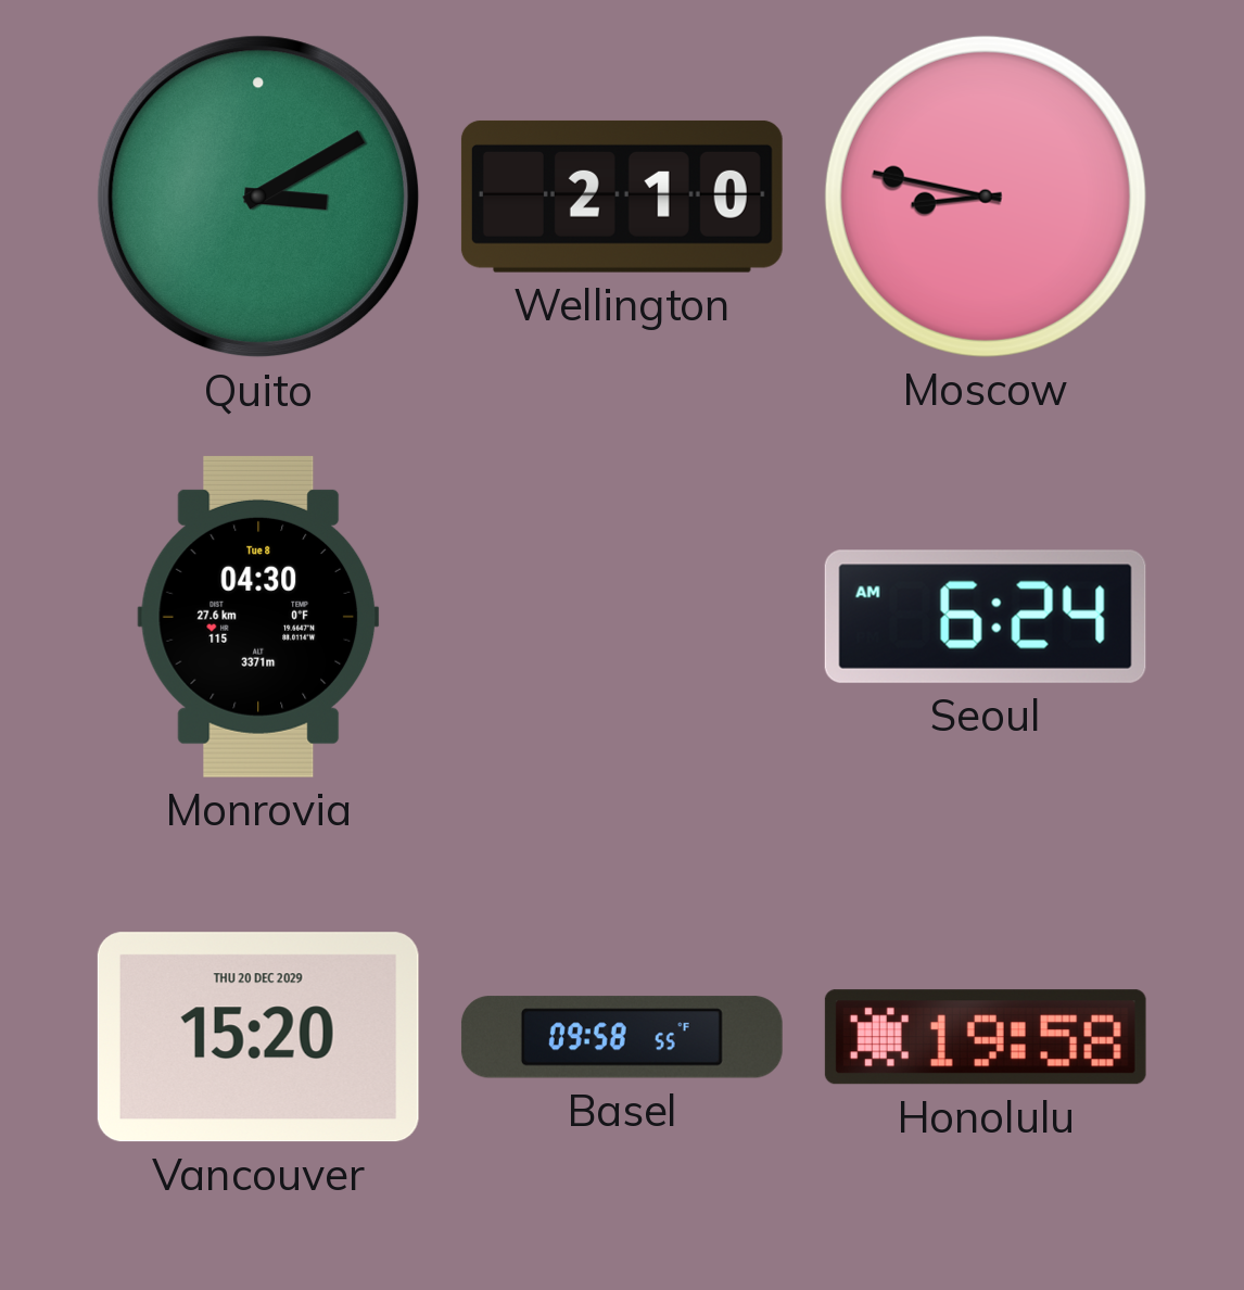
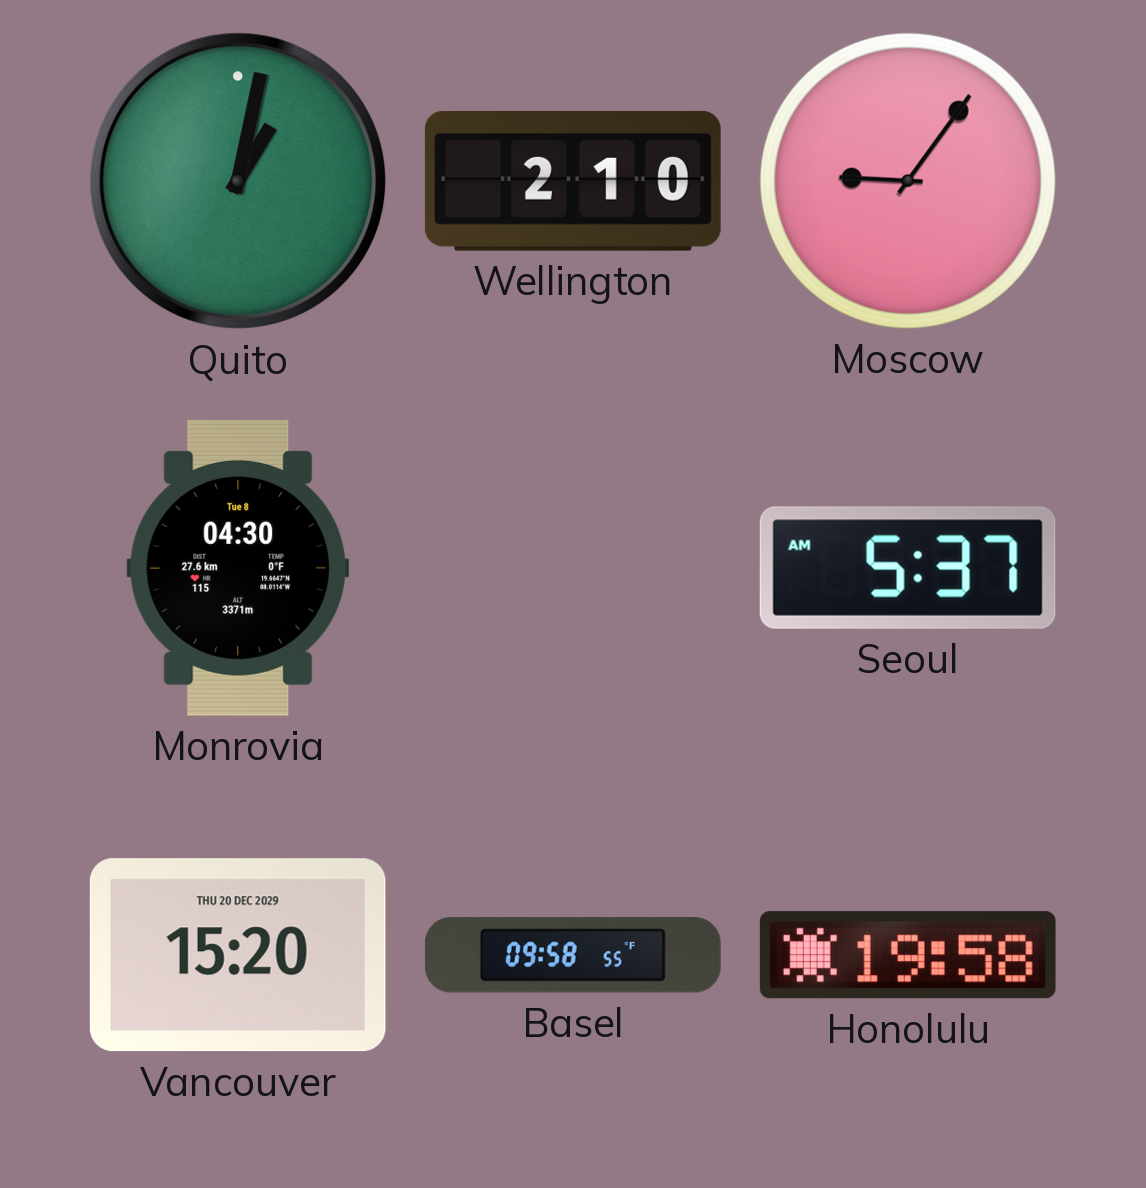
Quito: 3:10 -> 1:02
Moscow: 8:47 -> 9:06
Seoul: 6:24 -> 5:37
